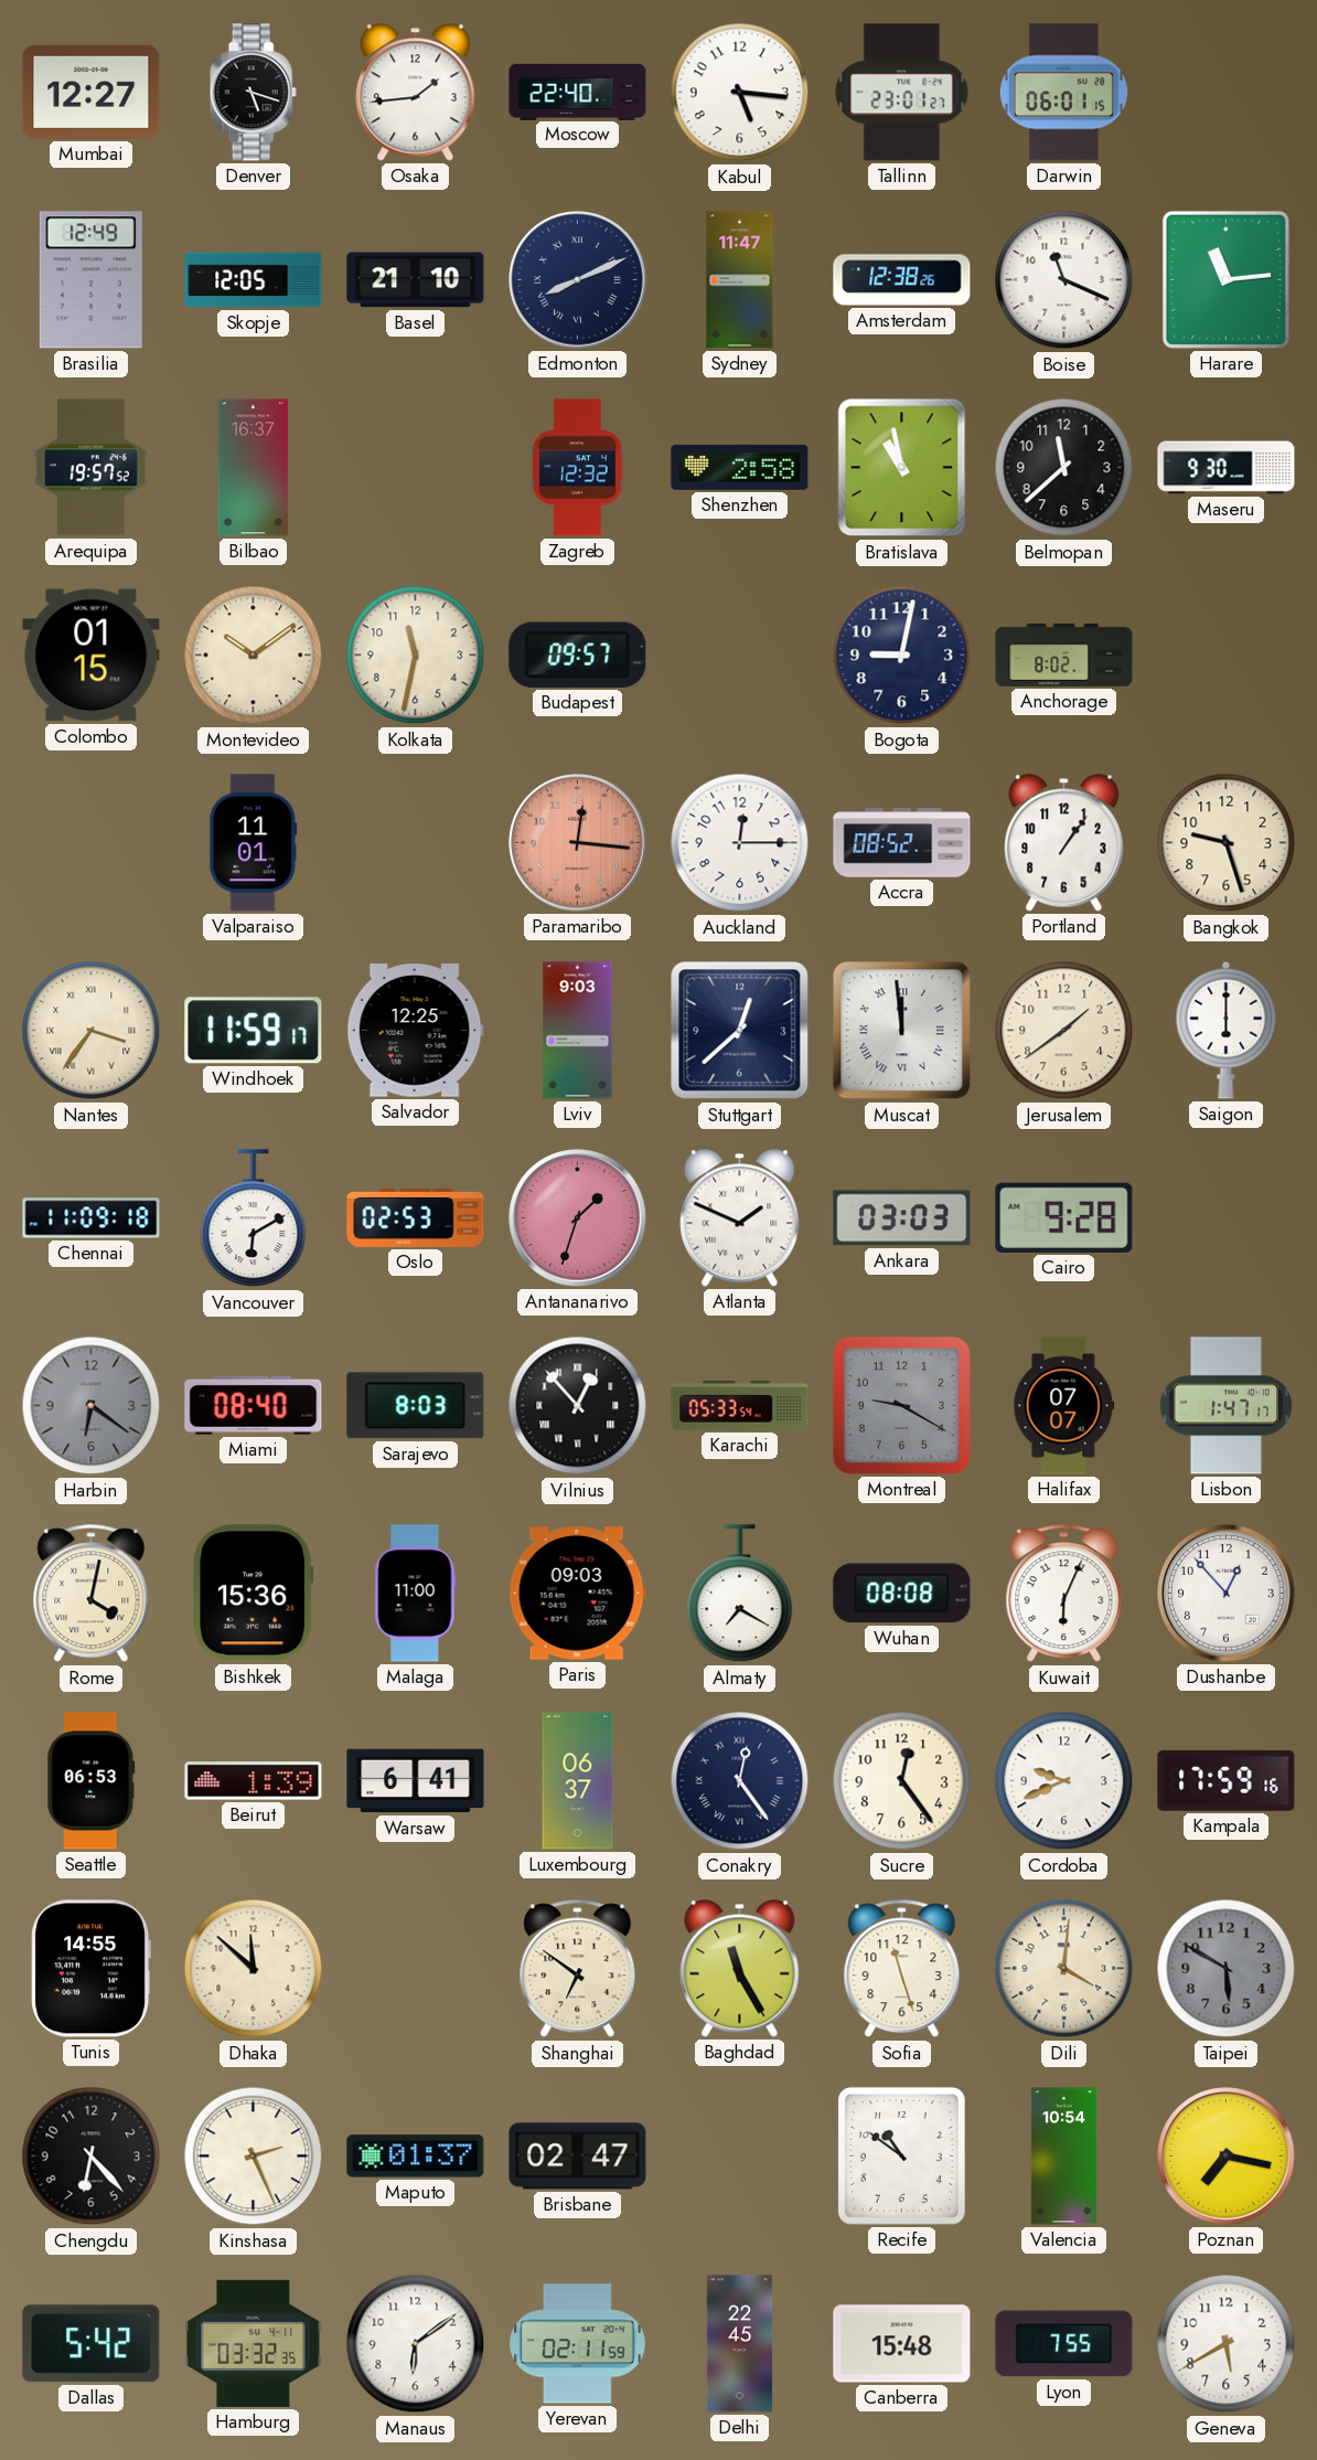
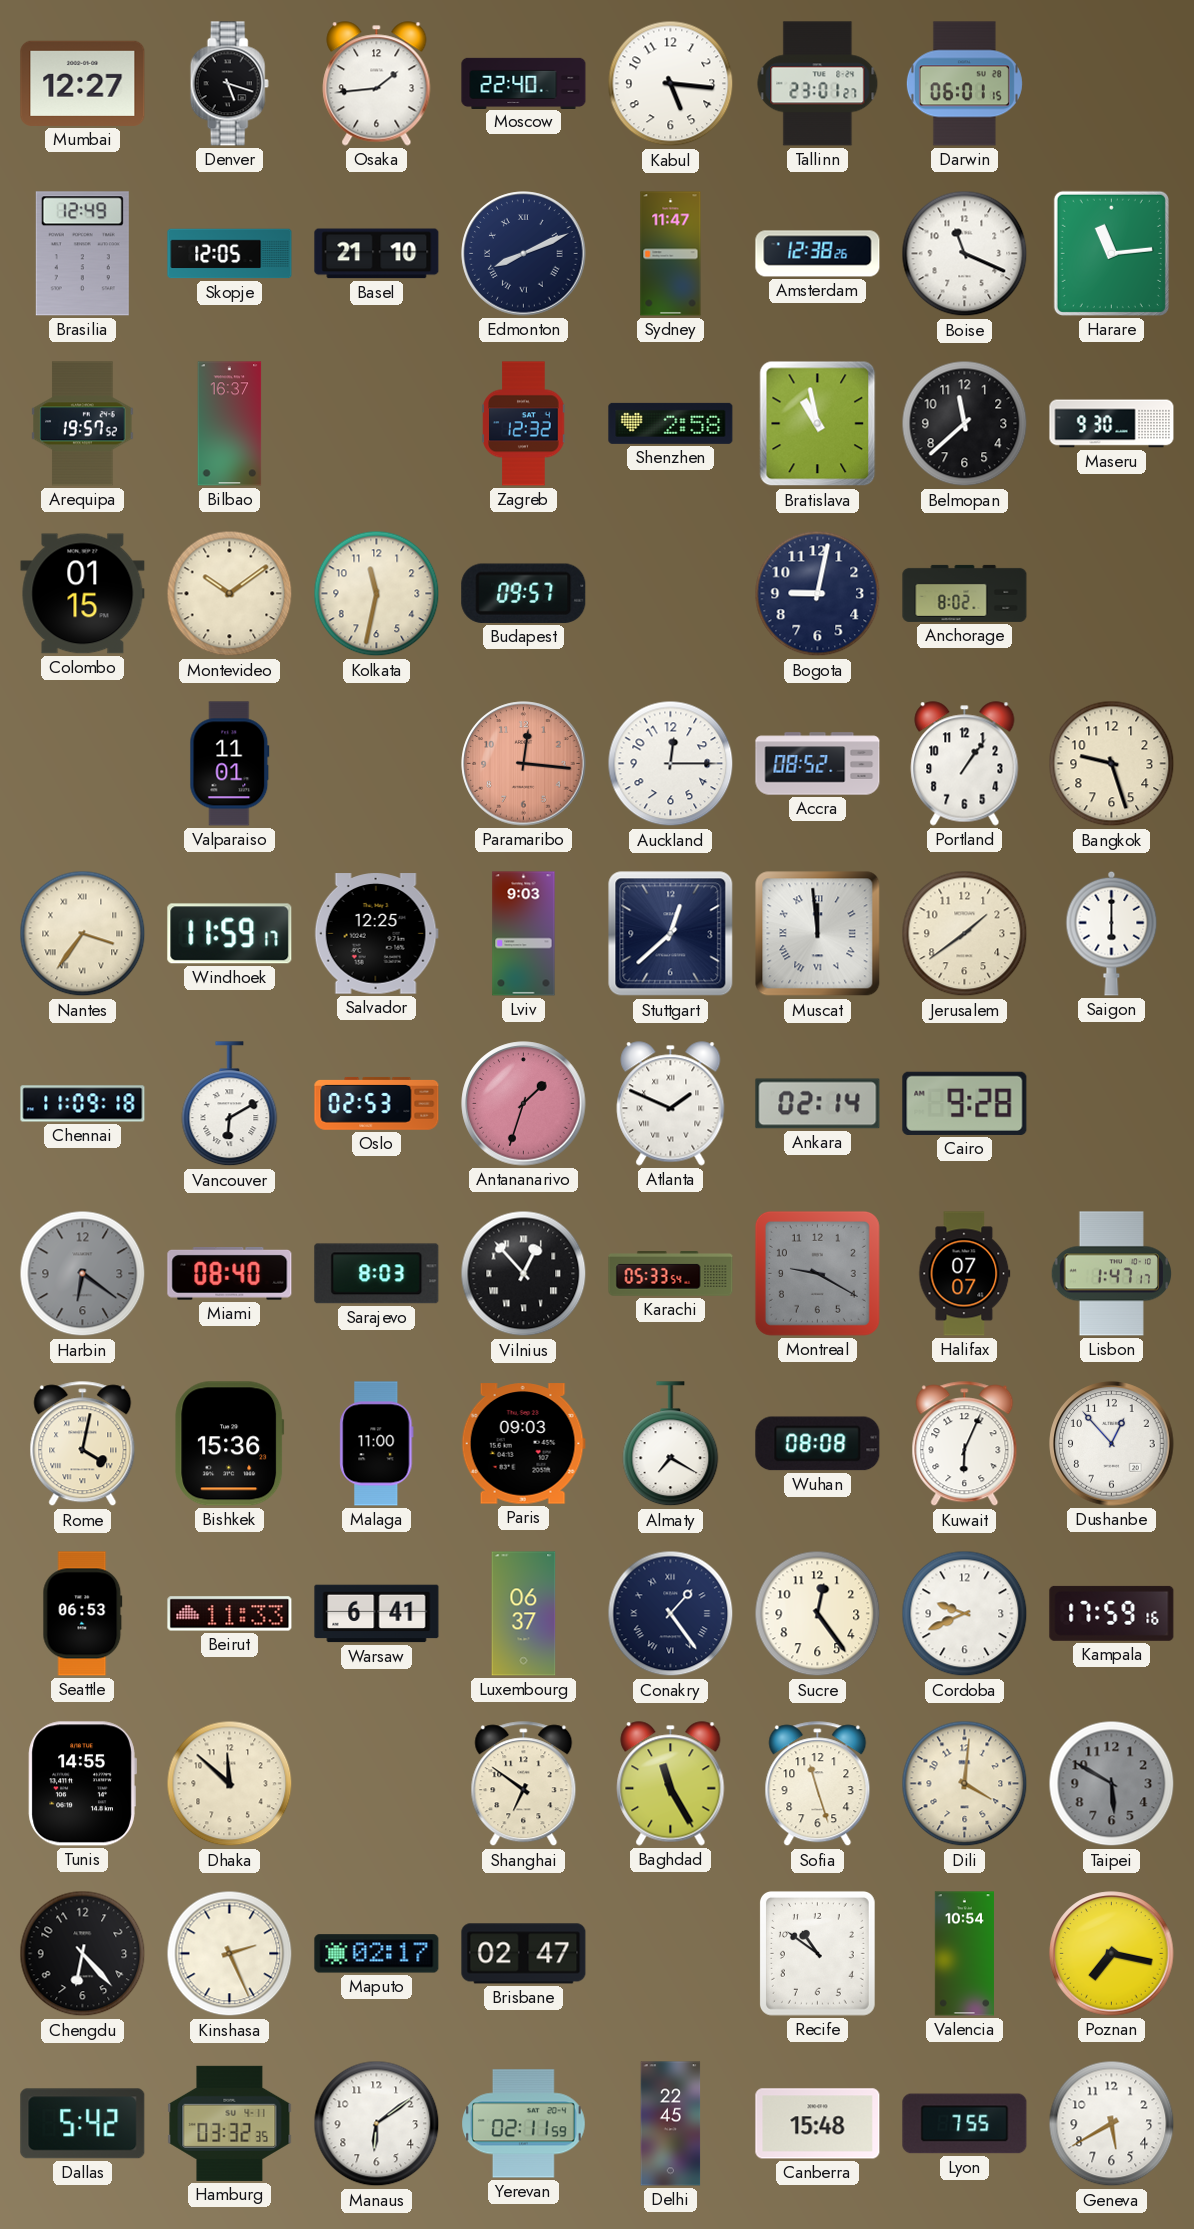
Ankara: 03:03 -> 02:14
Beirut: 1:39 -> 11:33
Conakry: 12:24 -> 1:24
Maputo: 01:37 -> 02:17
